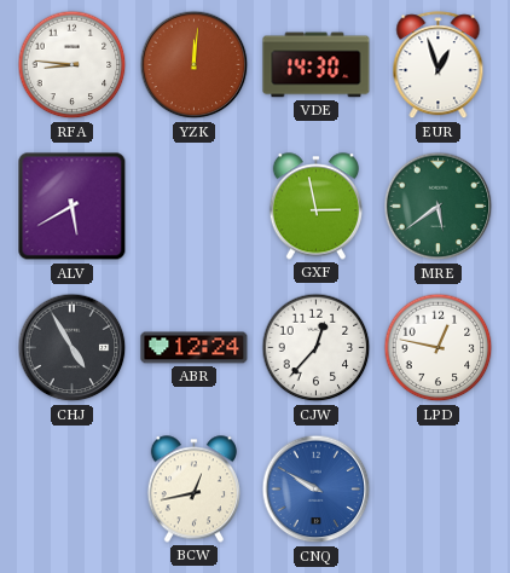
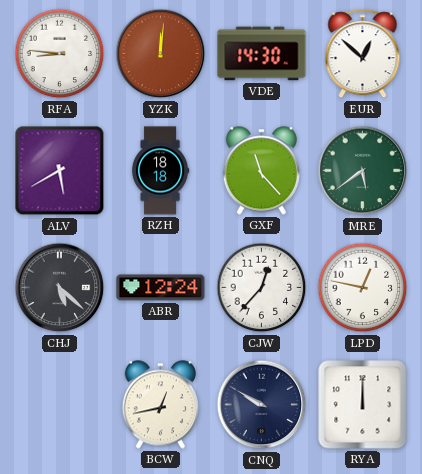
EUR: 12:57 -> 12:52
RZH: none -> 18:18
GXF: 2:58 -> 11:23
CHJ: 4:55 -> 5:22
CNQ dial: blue -> navy
RYA: none -> 12:00
